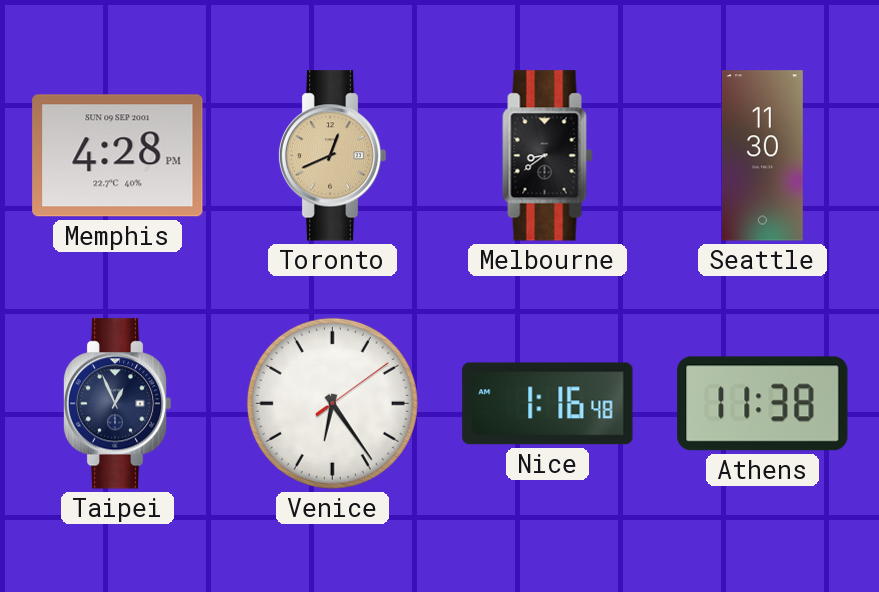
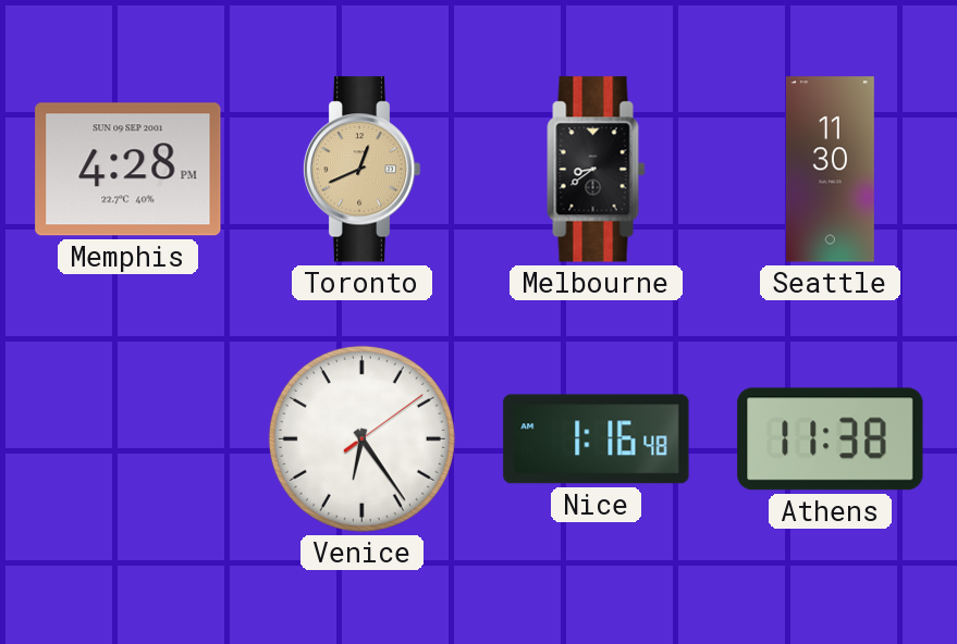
Taipei: 12:56 -> none
